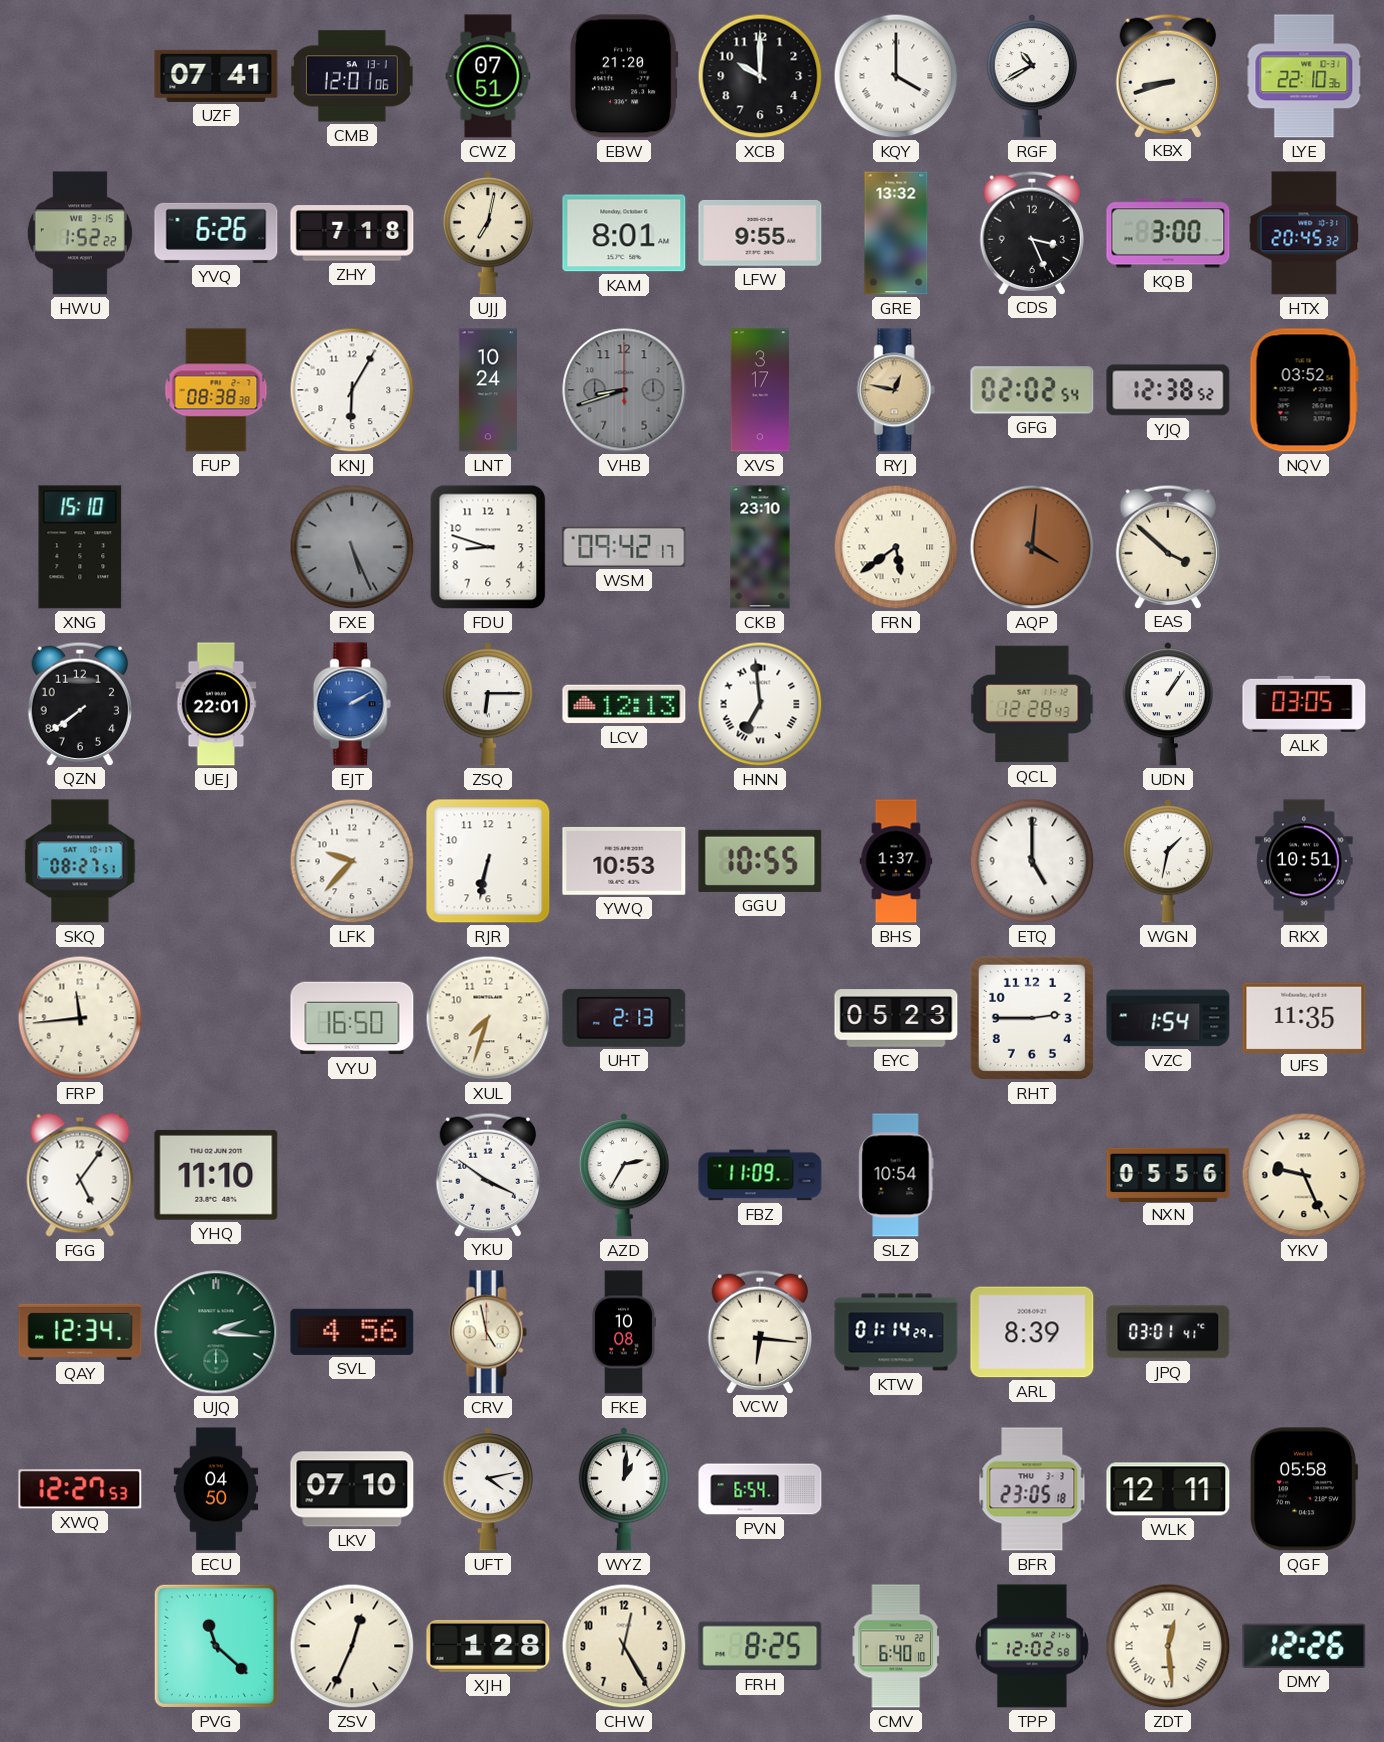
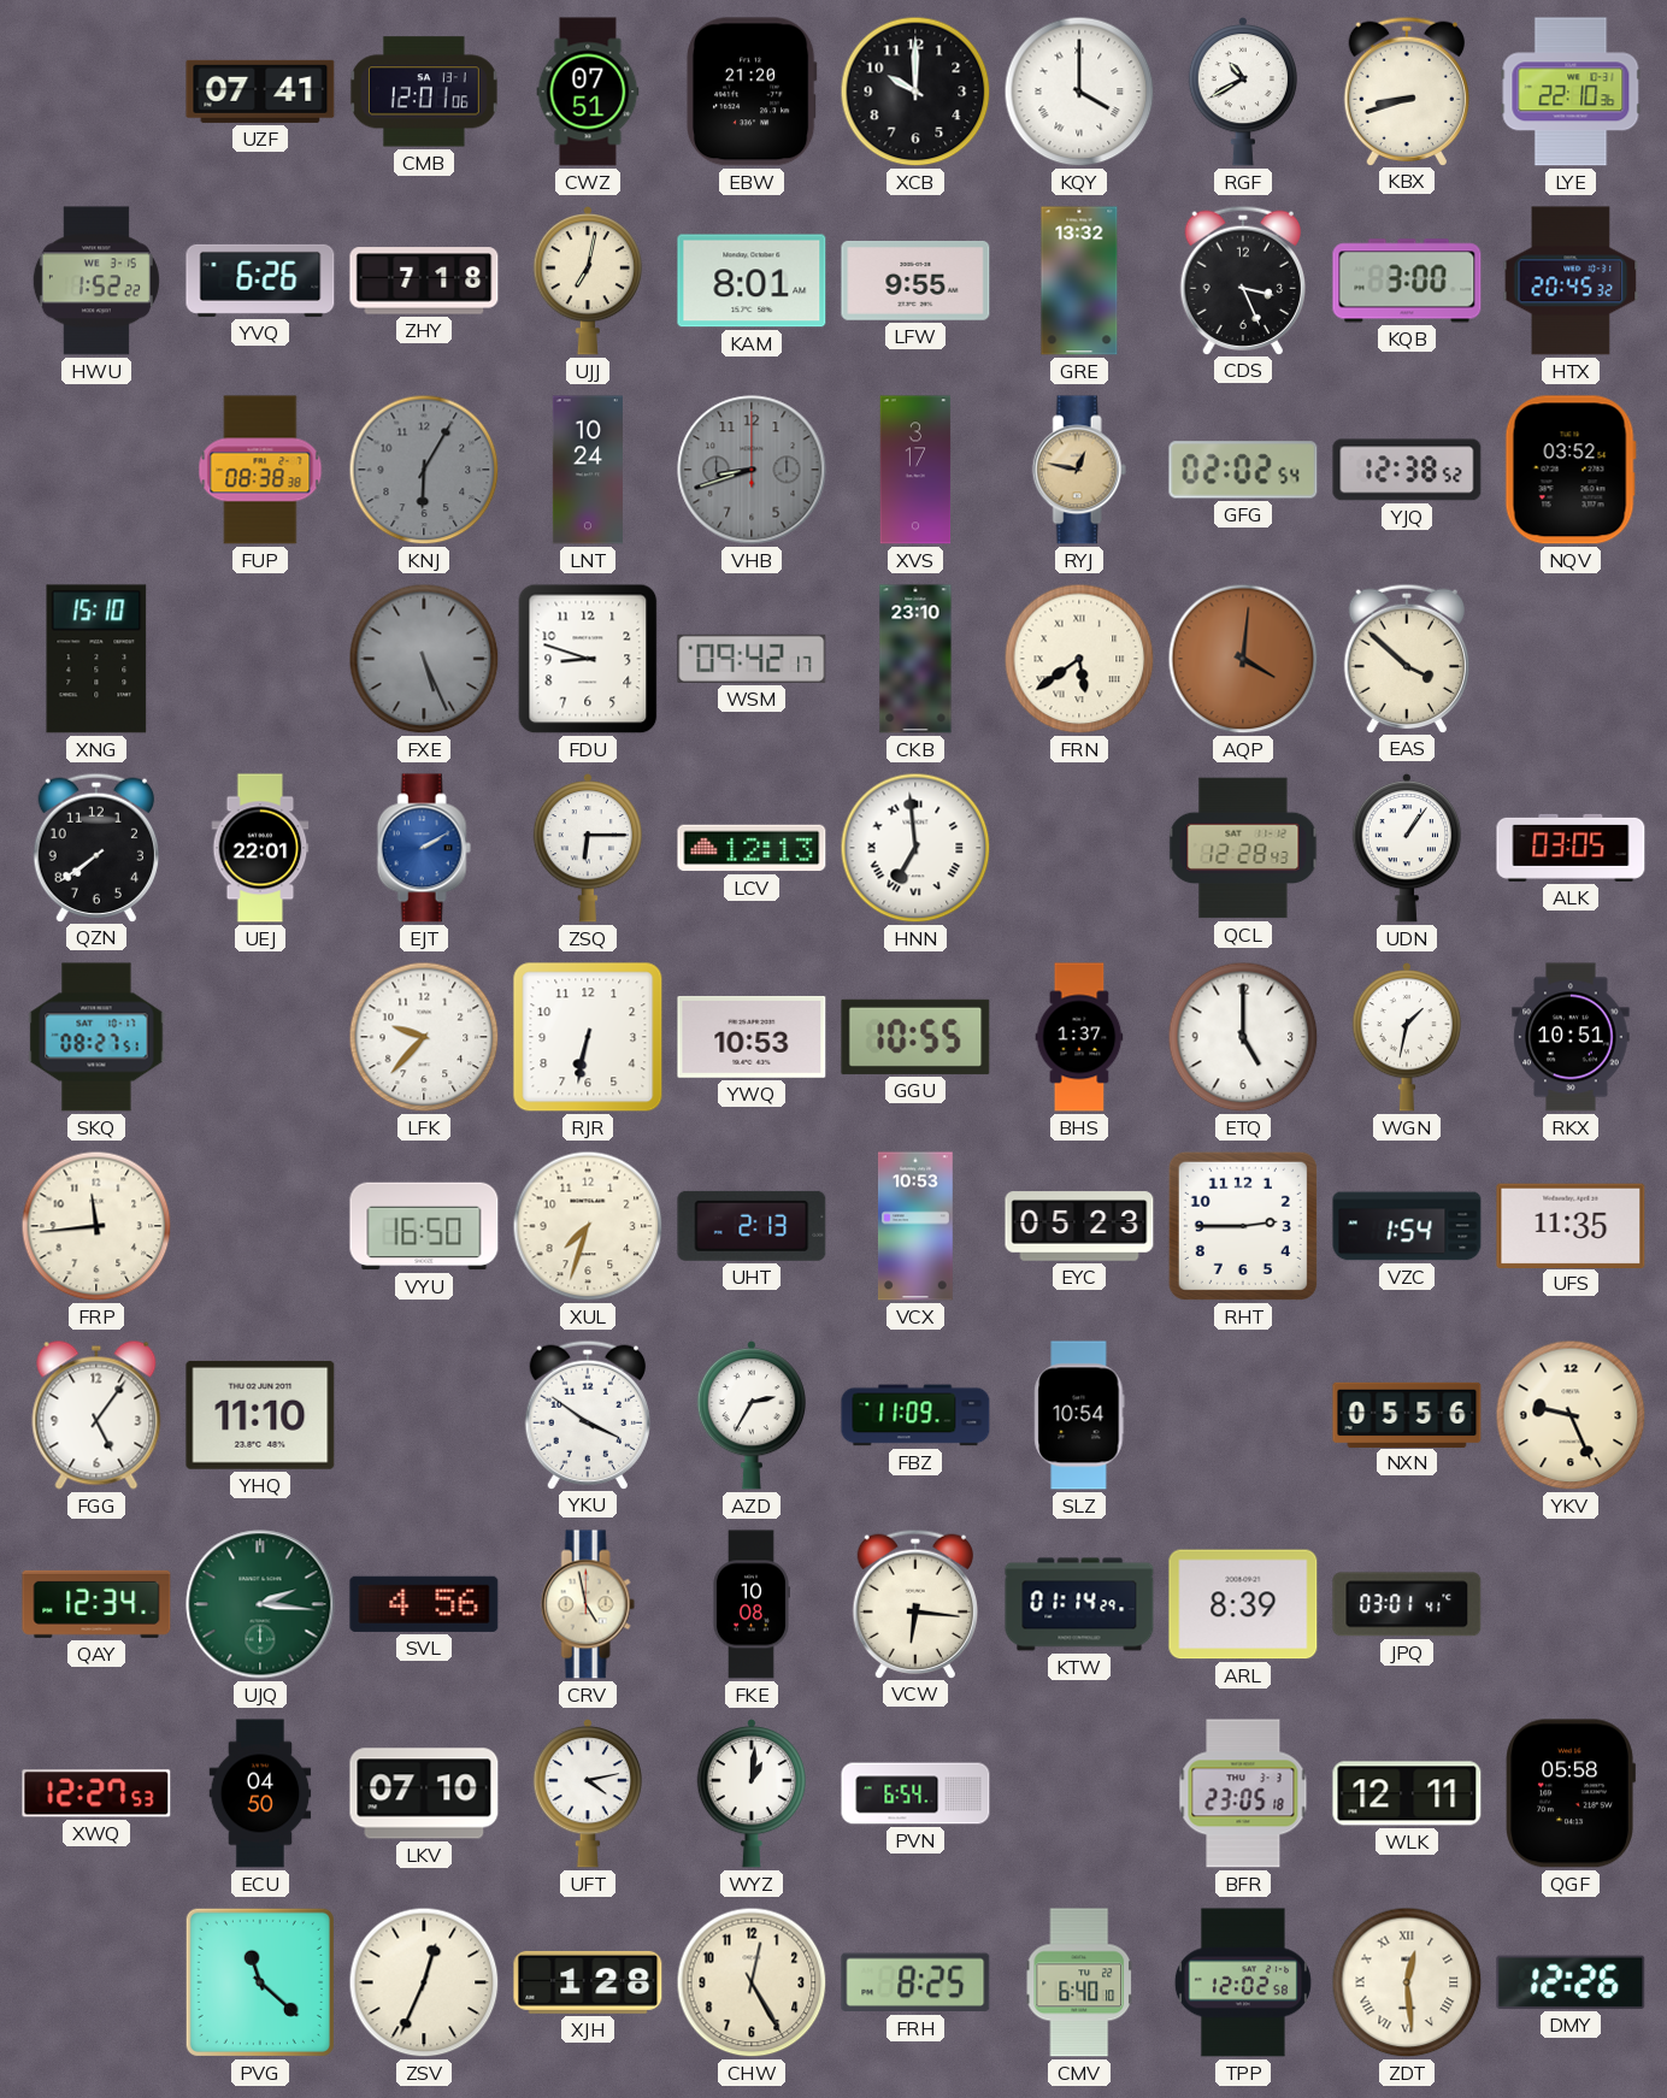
KNJ dial: white -> grey
VCX: none -> 10:53
